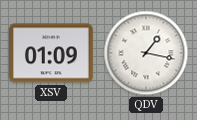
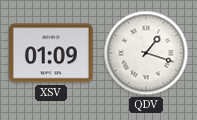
QDV: 1:17 -> 1:18
